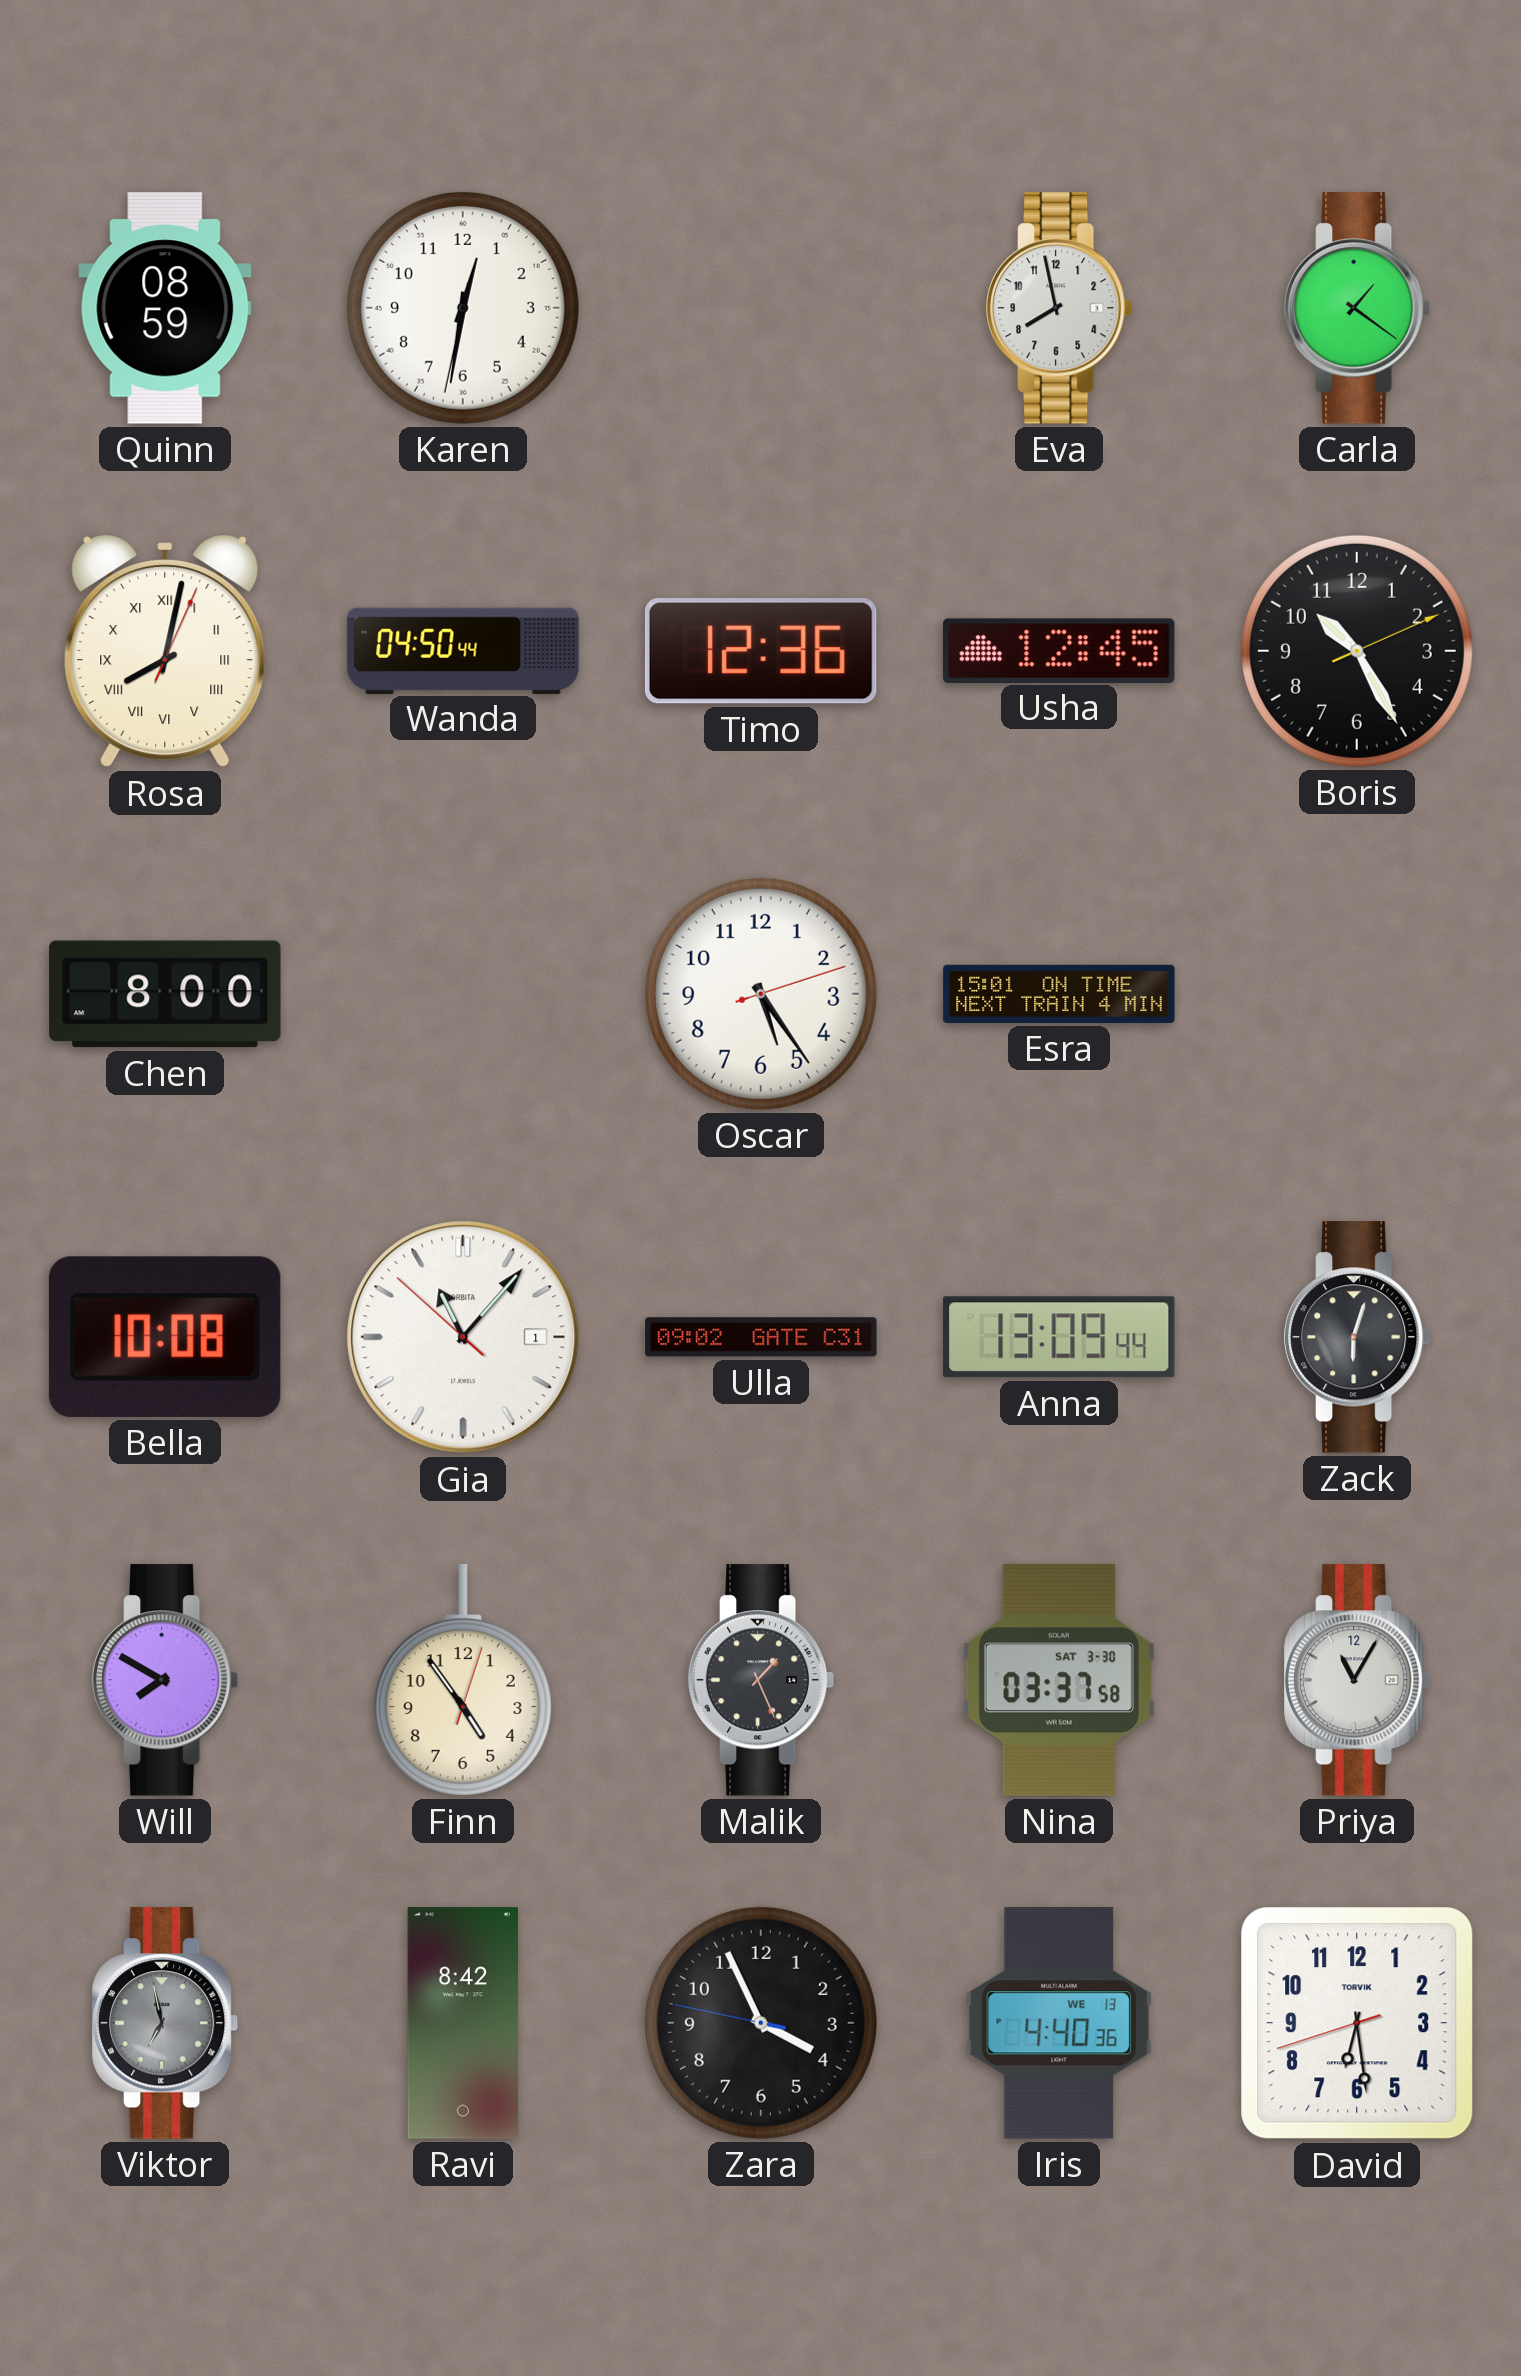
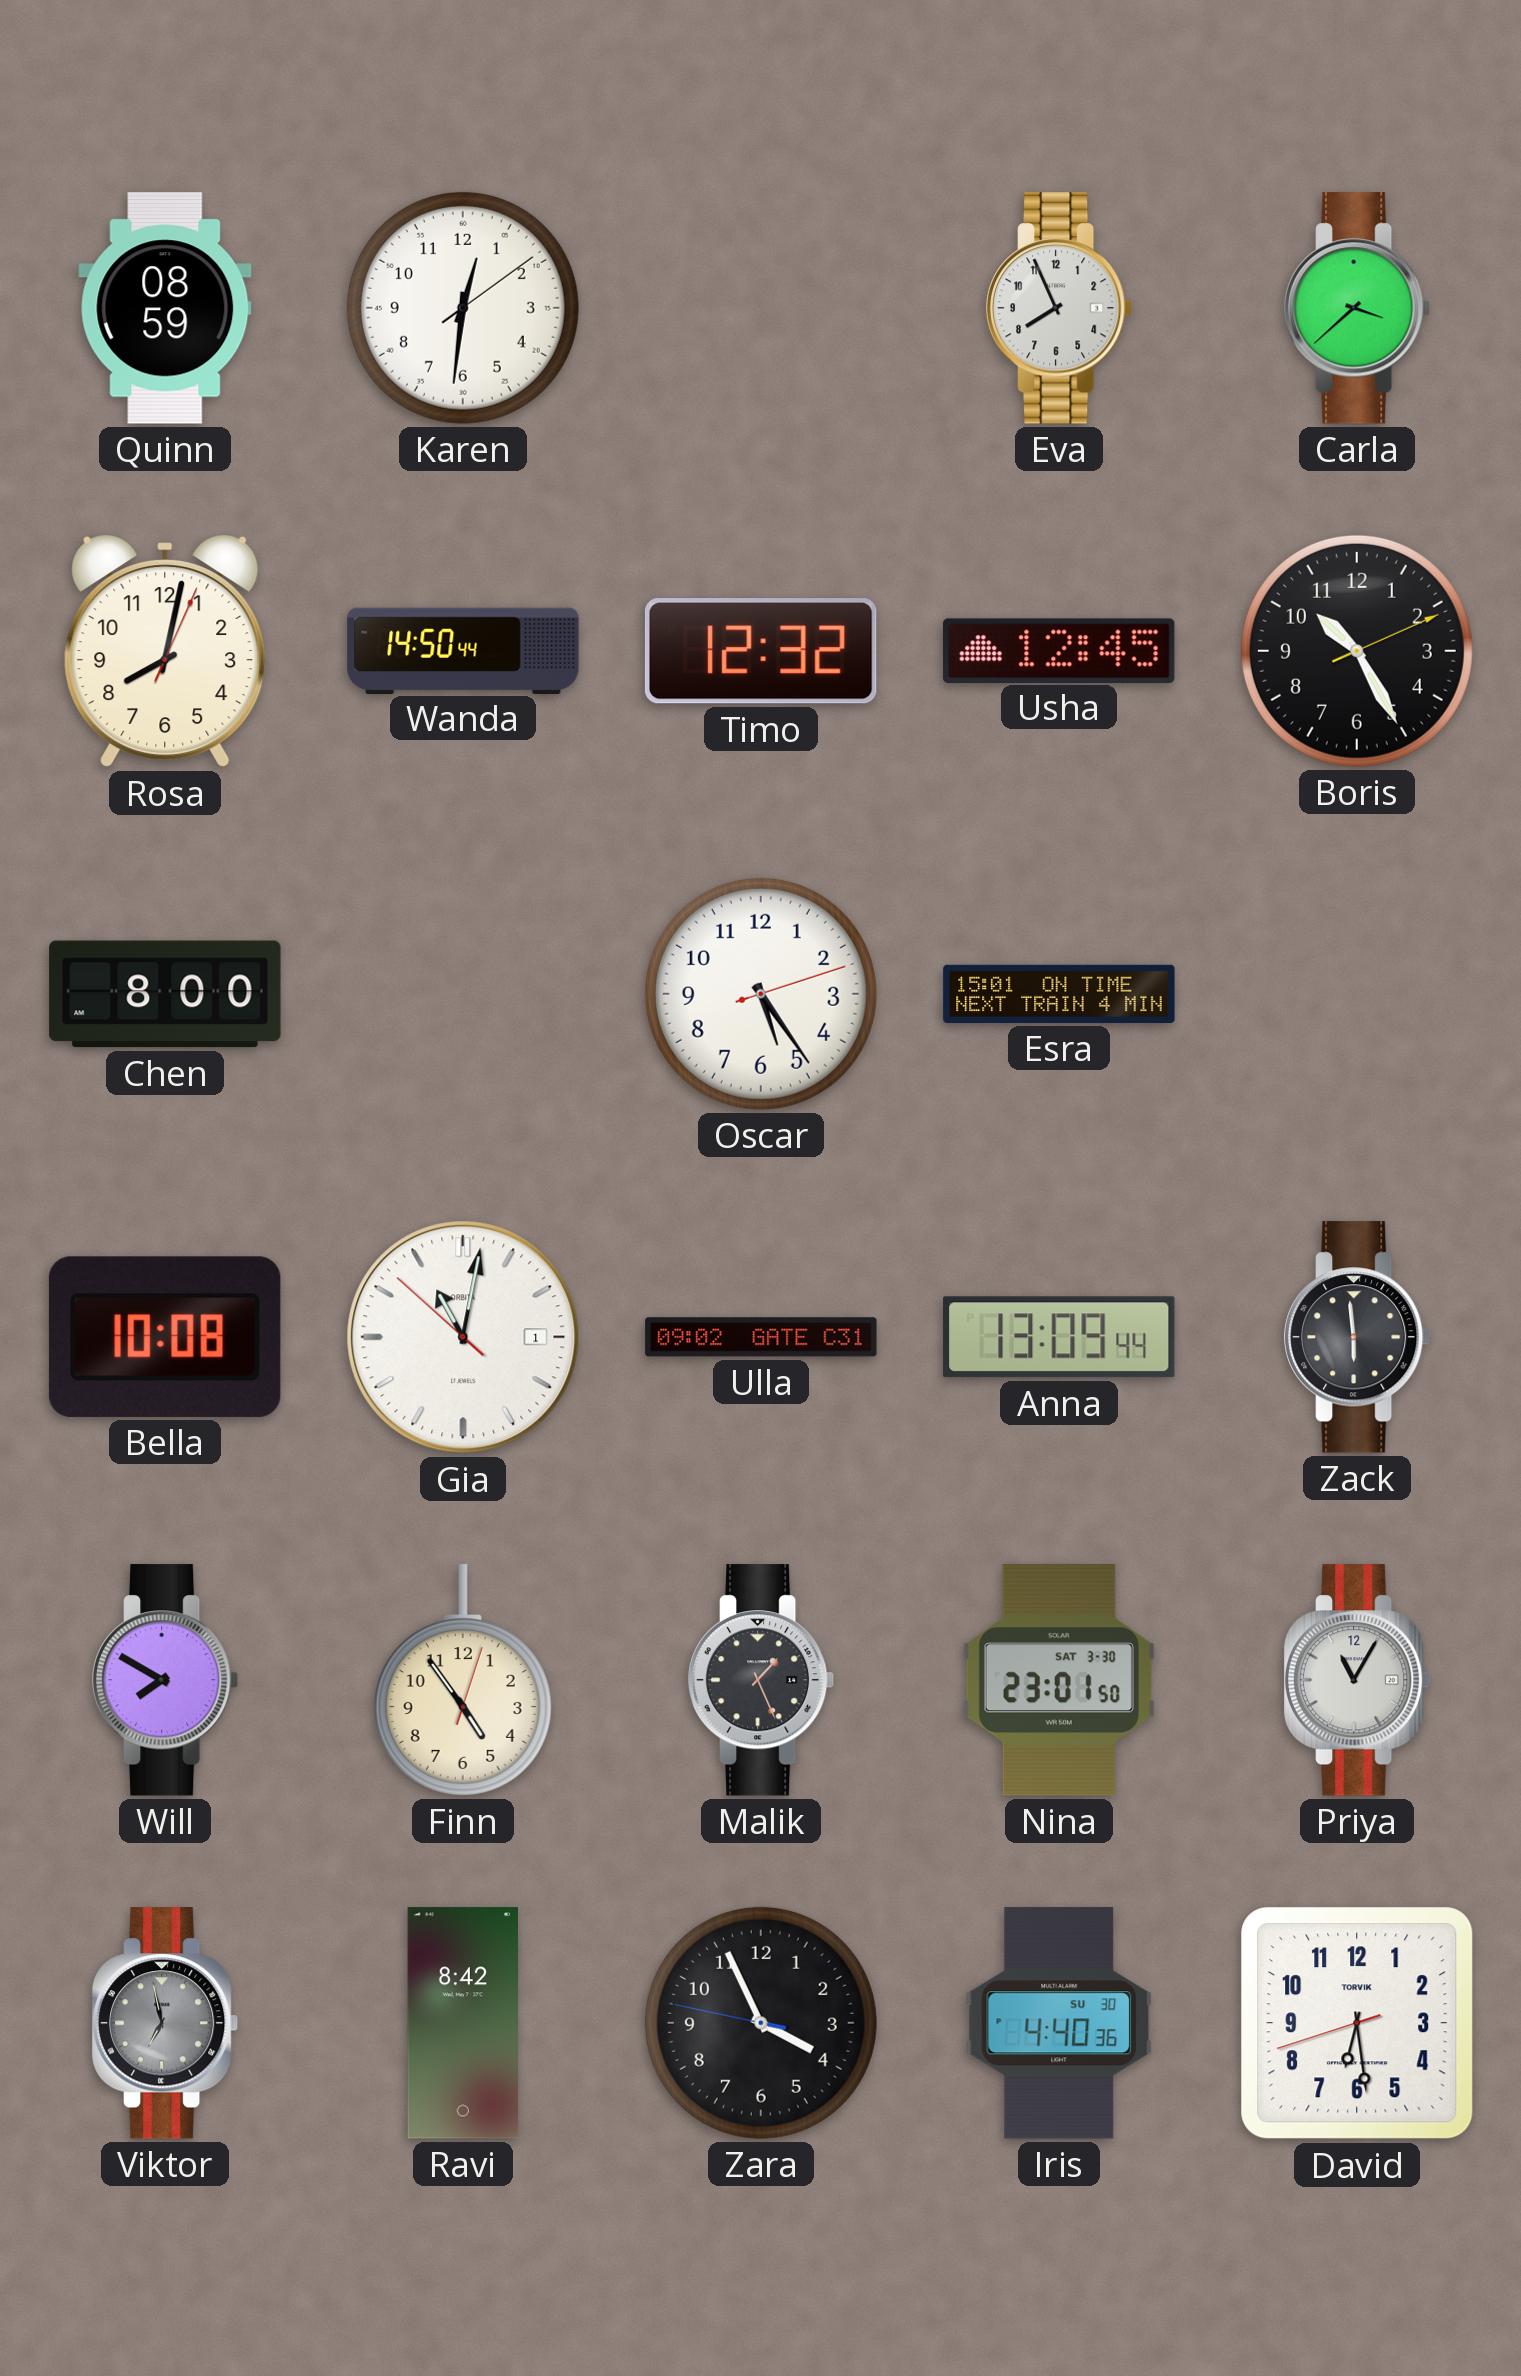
Karen: 12:31:32 -> 12:31:09
Eva: 7:58 -> 7:56
Carla: 1:21 -> 3:38
Rosa numerals: Roman -> Arabic
Wanda: 04:50 -> 14:50
Timo: 12:36 -> 12:32
Gia: 11:06 -> 11:01
Zack: 6:03 -> 5:59
Nina: 03:37 -> 23:01
Iris date: WE 13 -> SU 30
